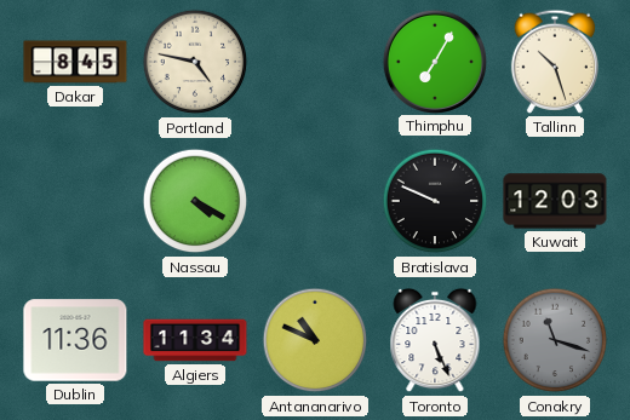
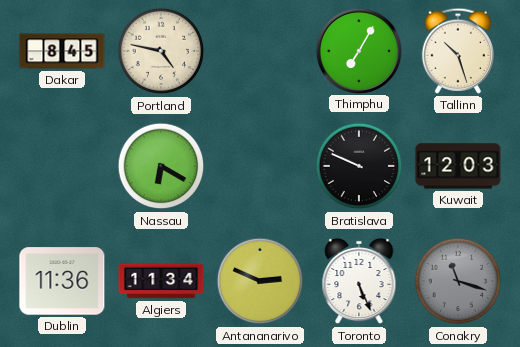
Nassau: 4:20 -> 6:20
Antananarivo: 10:49 -> 2:49
